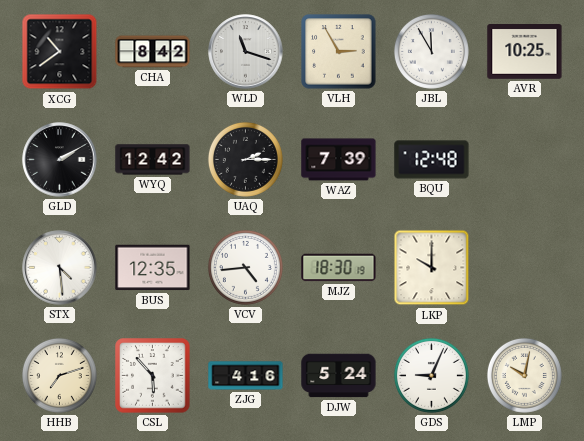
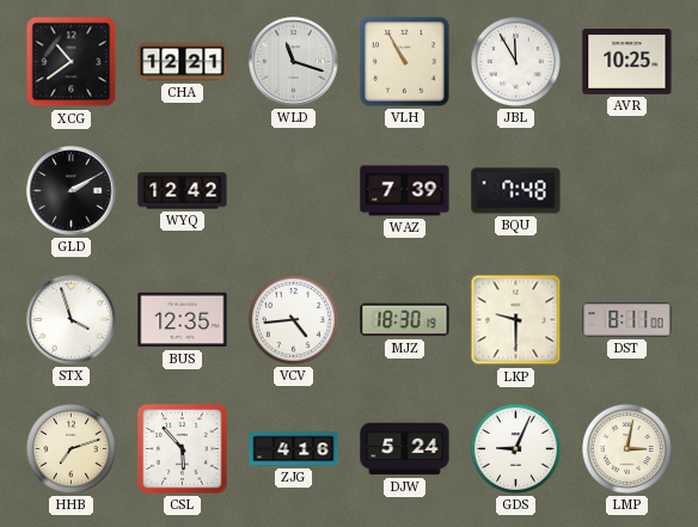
CHA: 8:42 -> 12:21
VLH: 2:55 -> 10:55
UAQ: 2:15 -> none
BQU: 12:48 -> 7:48
STX: 4:29 -> 3:57
LKP: 10:00 -> 9:30
DST: none -> 8:11
LMP: 10:02 -> 3:02
